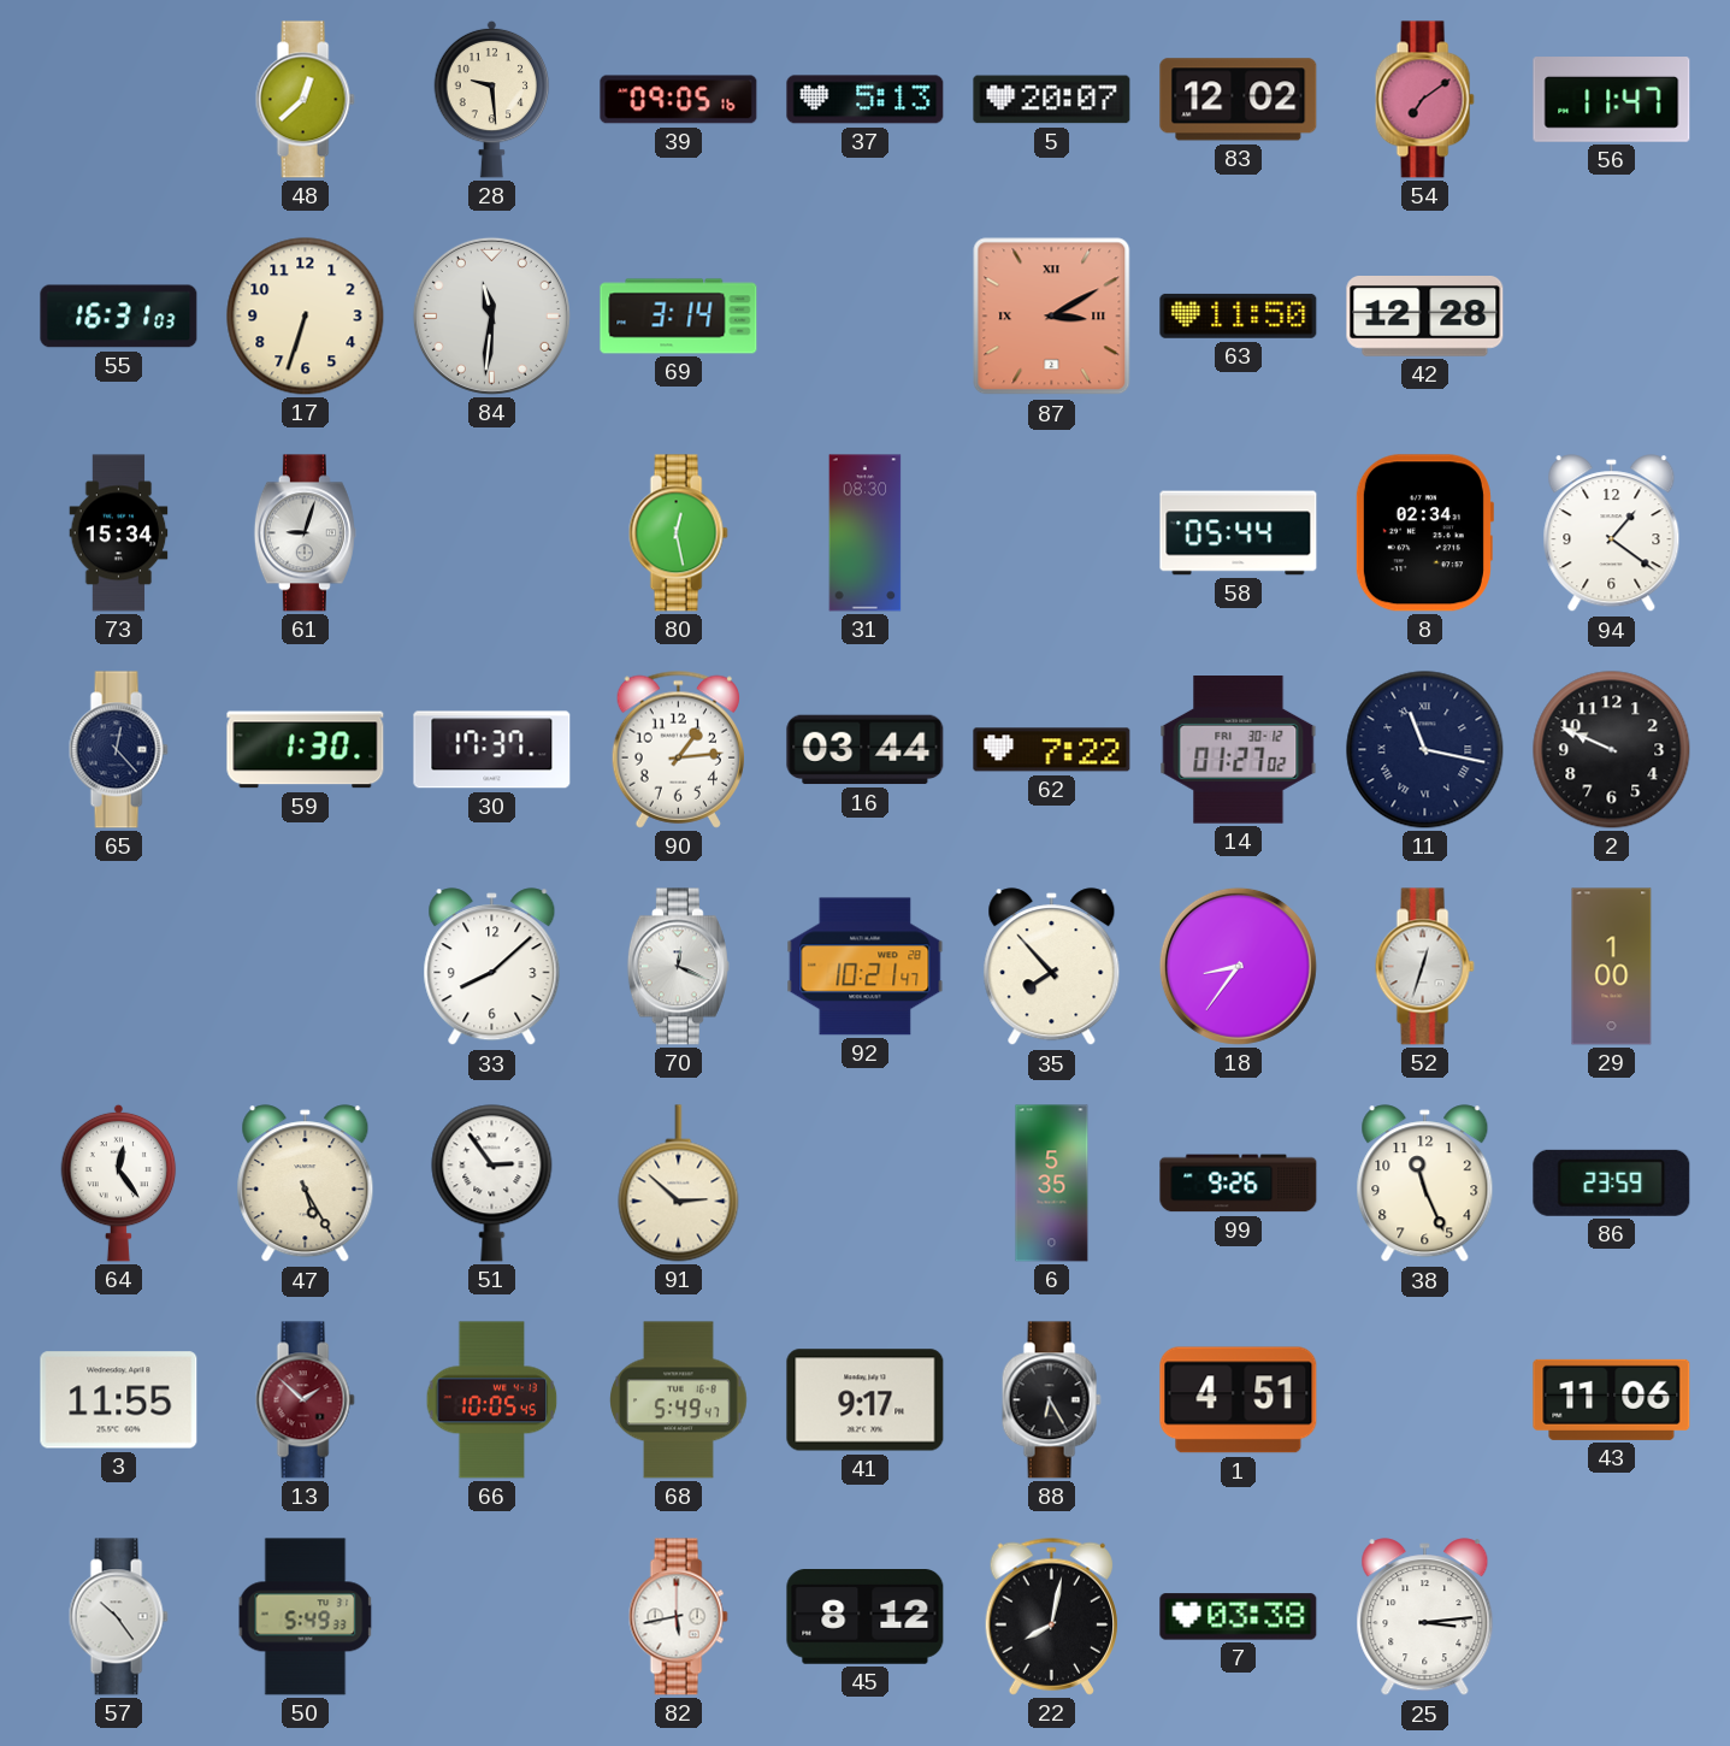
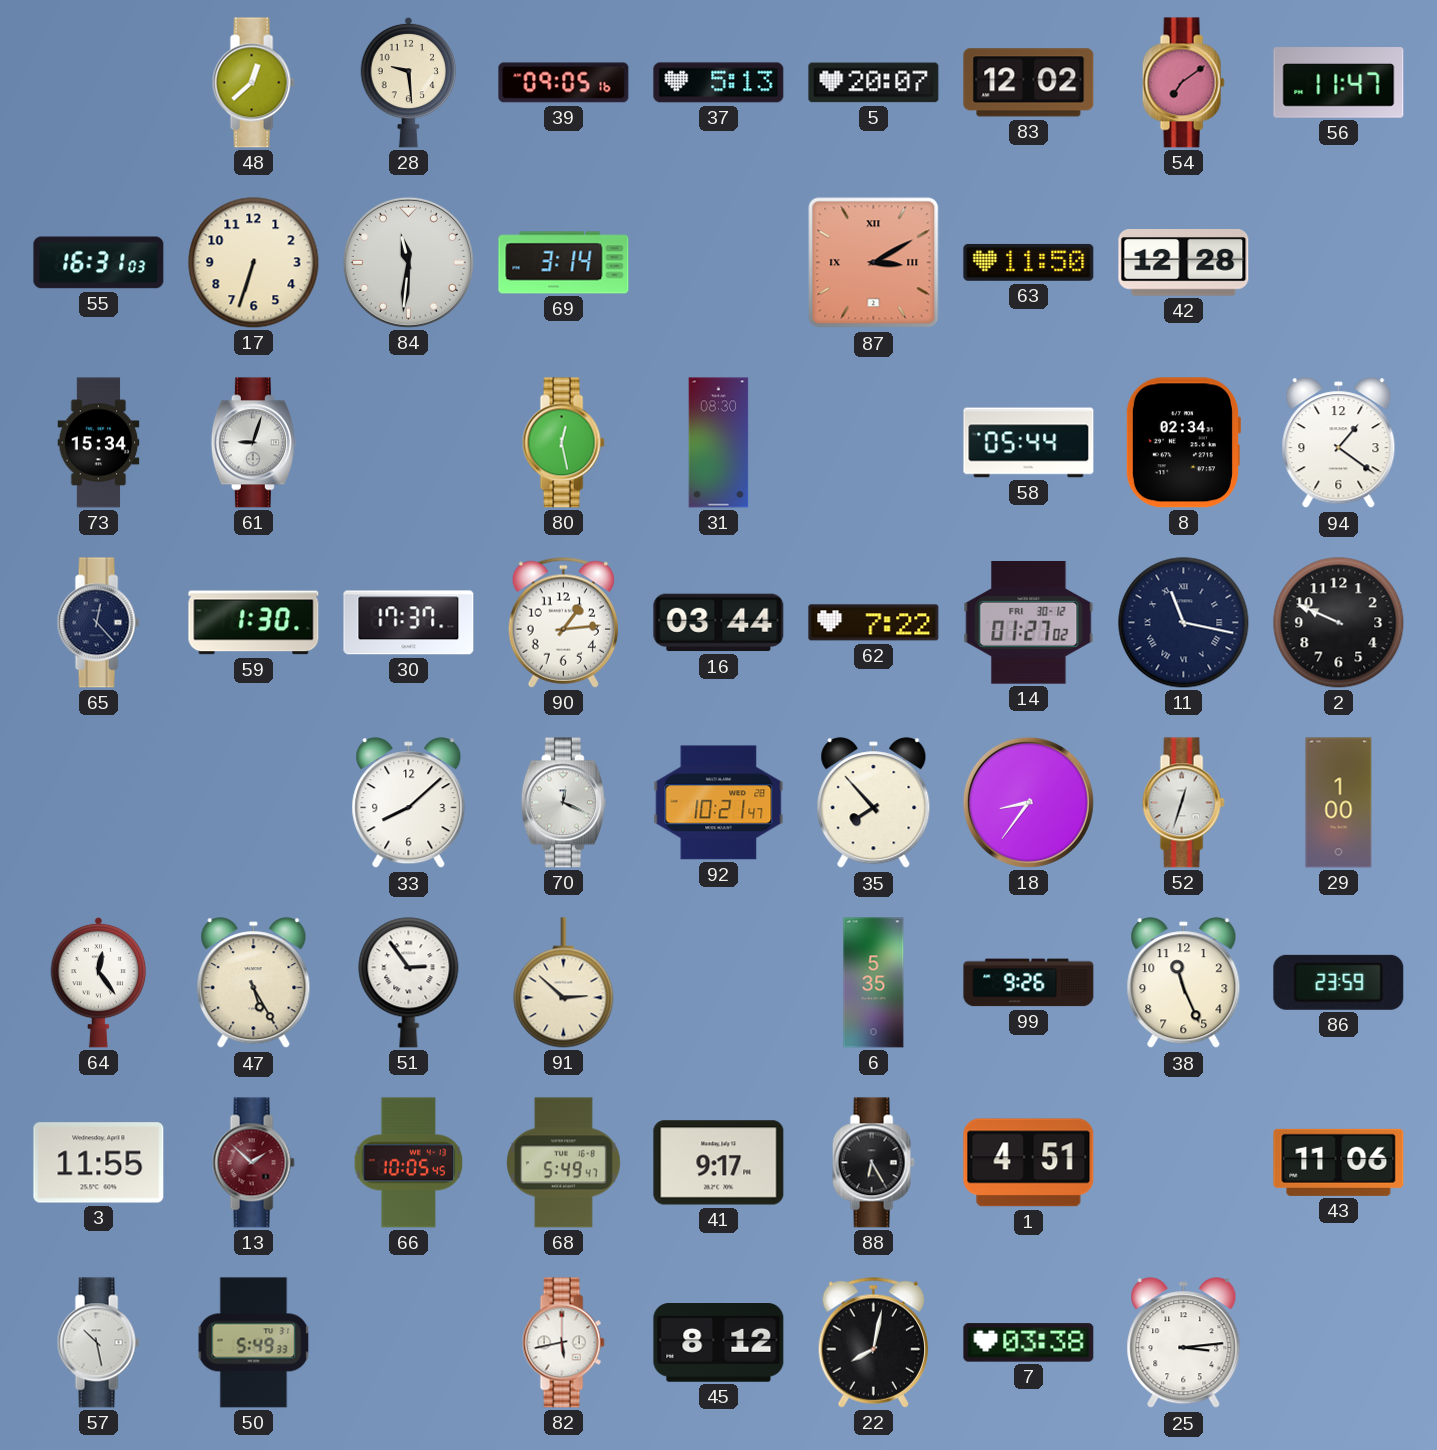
57: 10:24 -> 10:28
